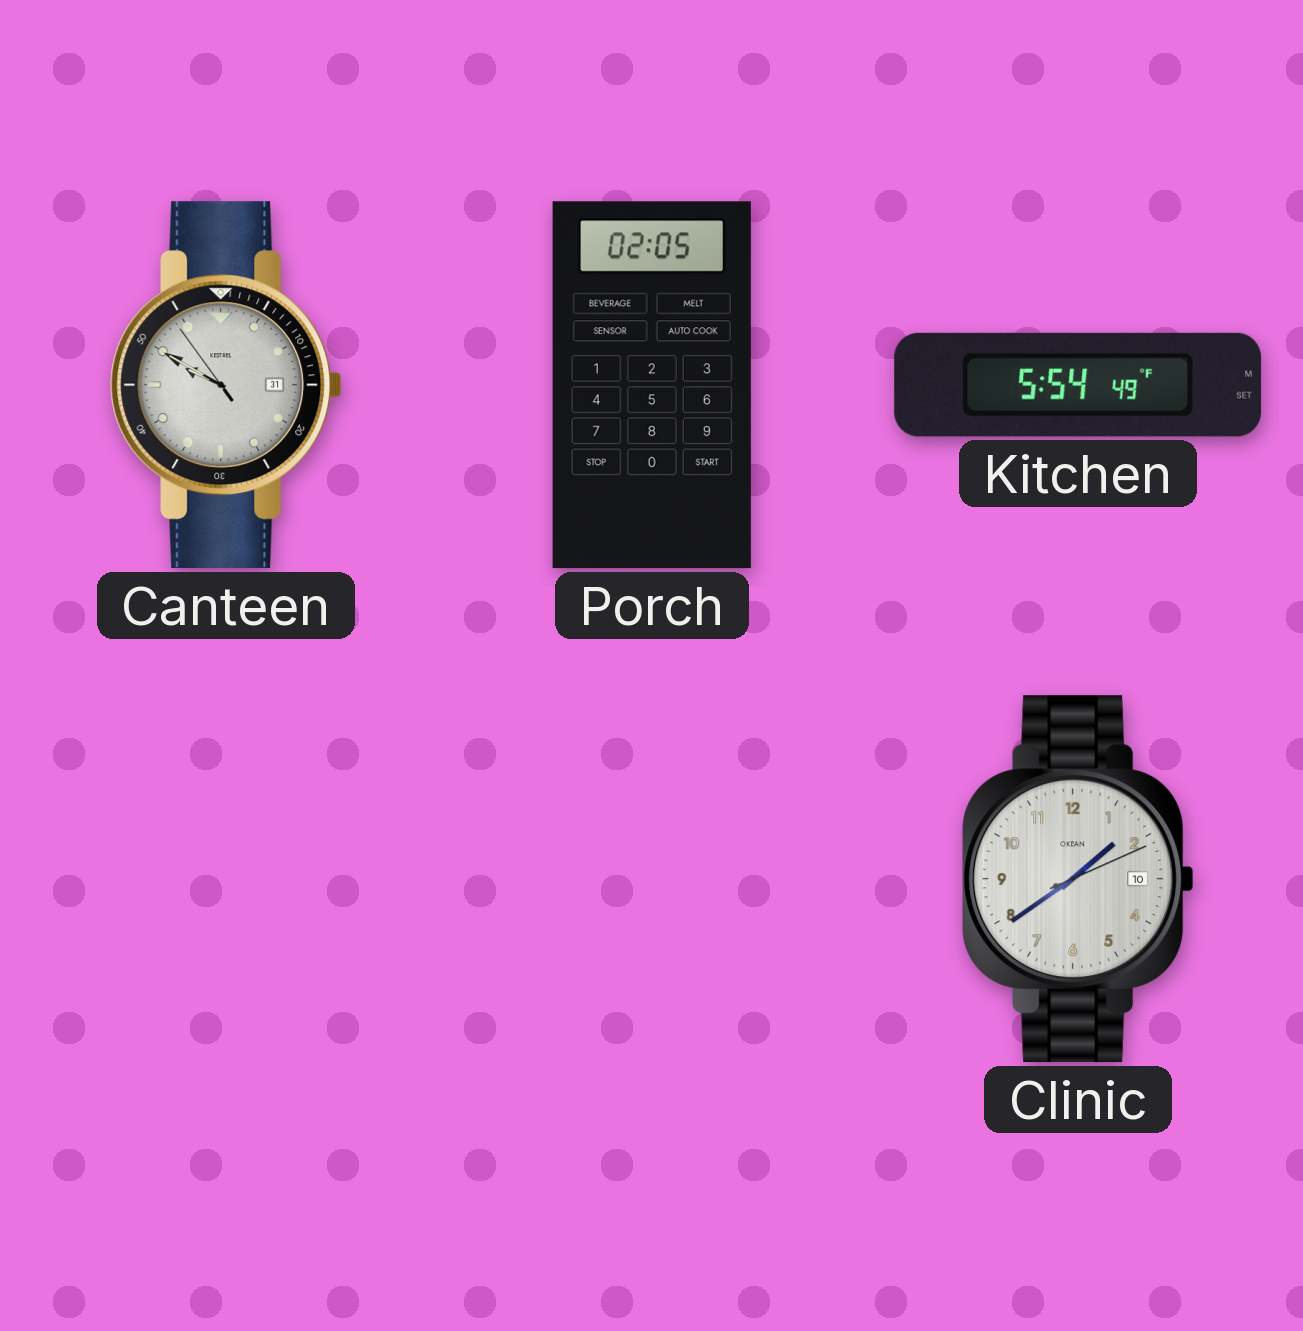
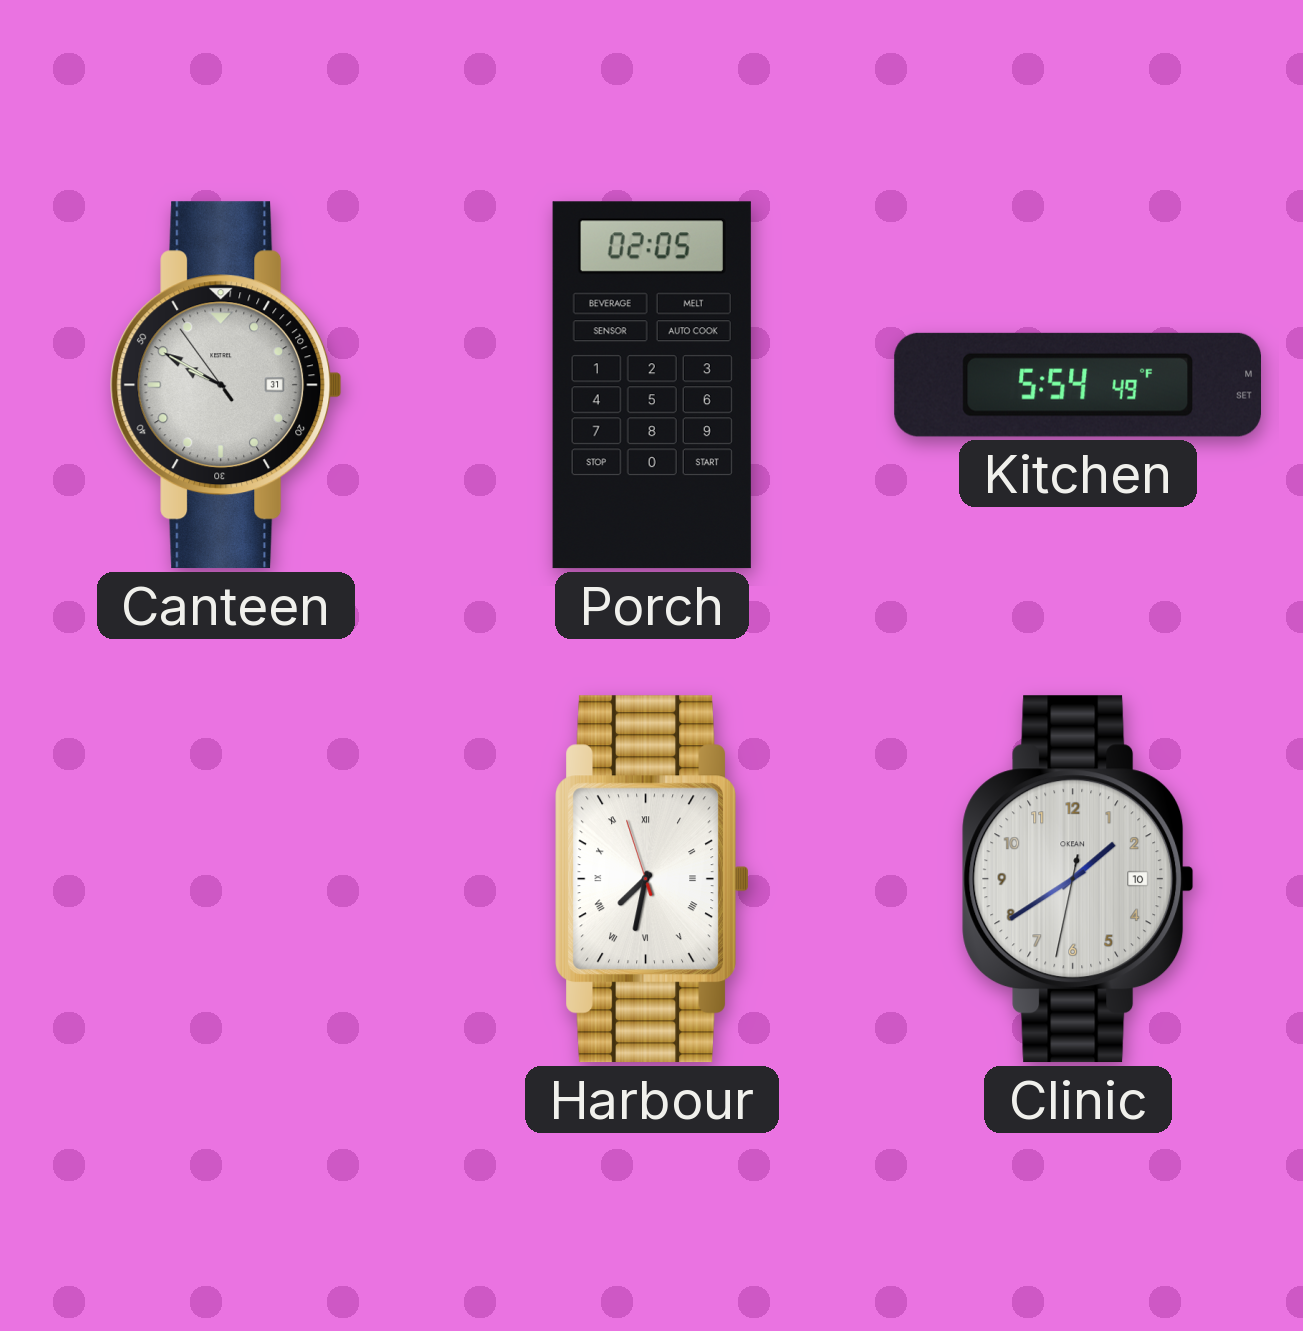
Harbour: none -> 7:31
Clinic: 1:39:11 -> 1:39:32
